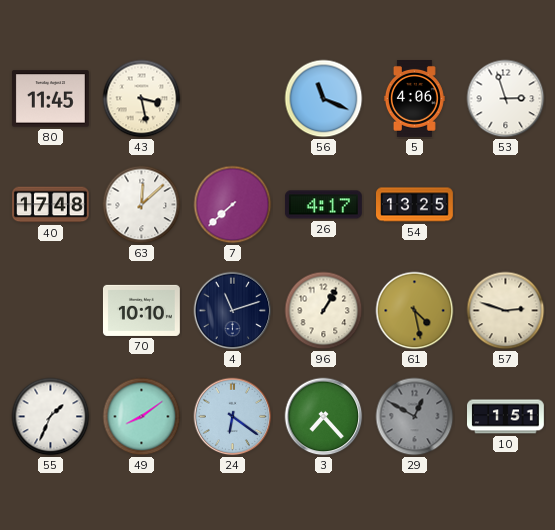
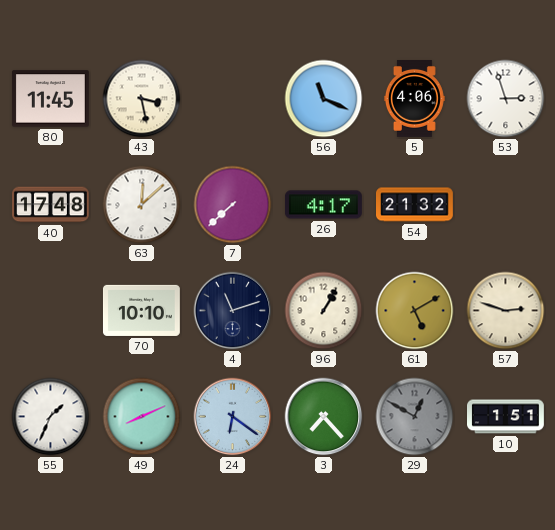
54: 13:25 -> 21:32
61: 4:28 -> 5:10
49: 8:09 -> 8:11
